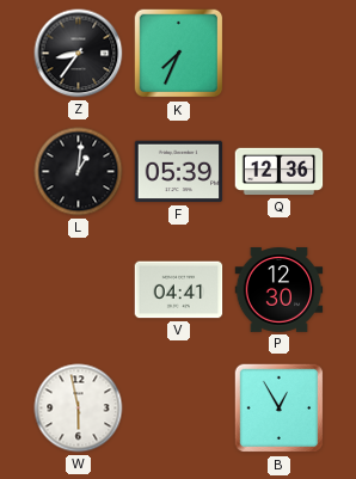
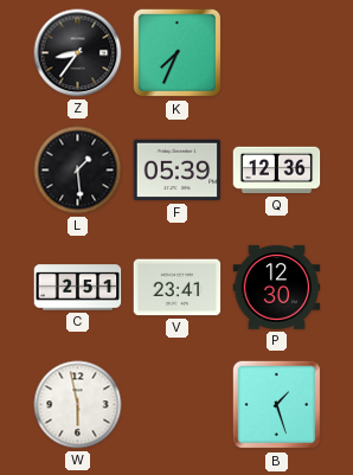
L: 1:01 -> 1:29
C: none -> 2:51
V: 04:41 -> 23:41
B: 12:55 -> 1:27
